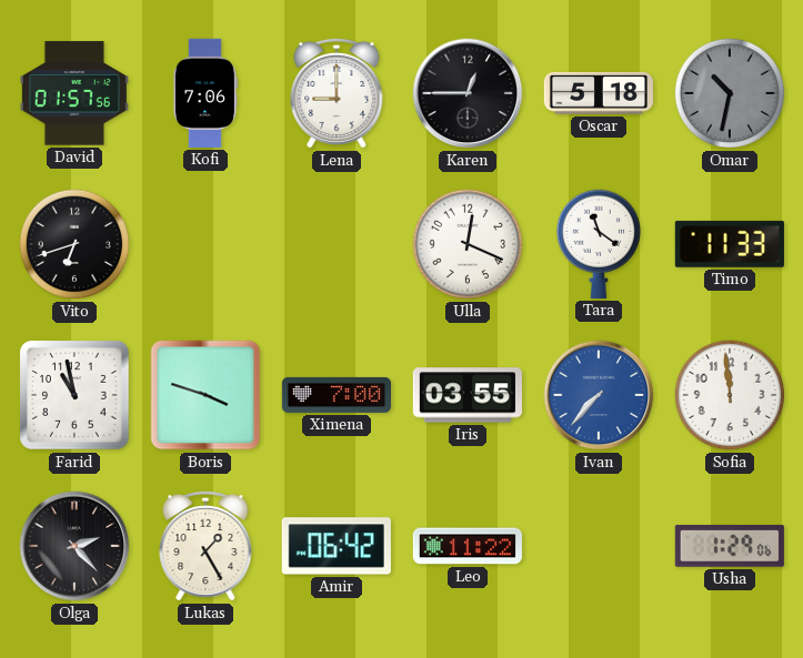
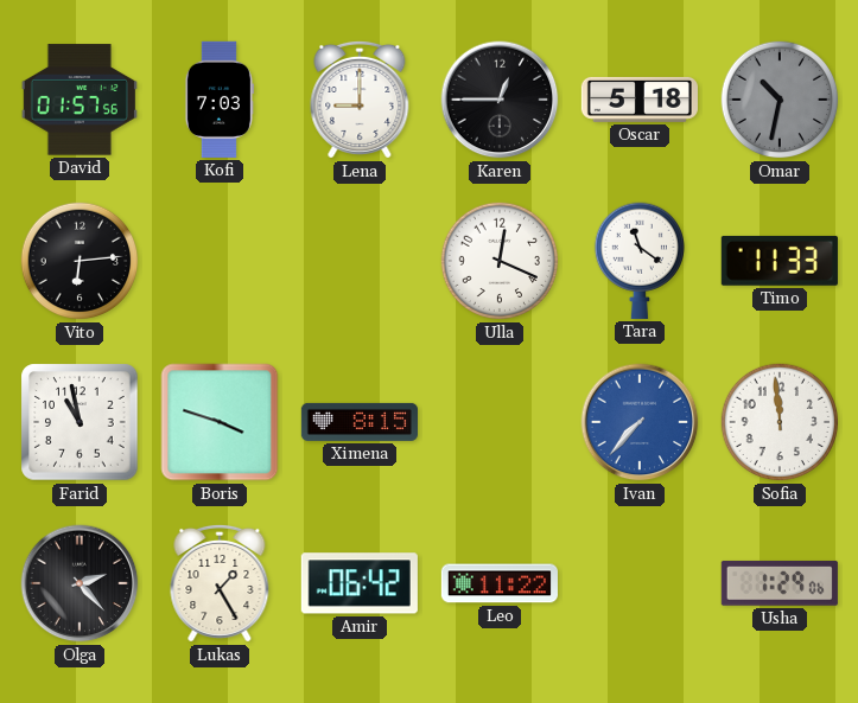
Kofi: 7:06 -> 7:03
Vito: 6:42 -> 6:14
Ximena: 7:00 -> 8:15
Iris: 03:55 -> none
